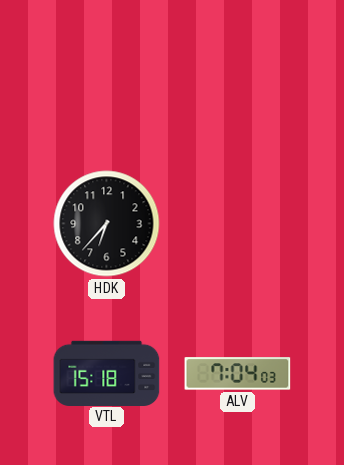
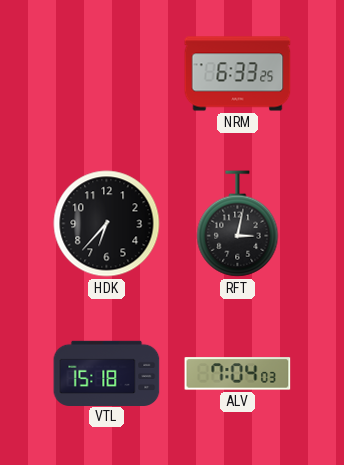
NRM: none -> 6:33
RFT: none -> 3:02
